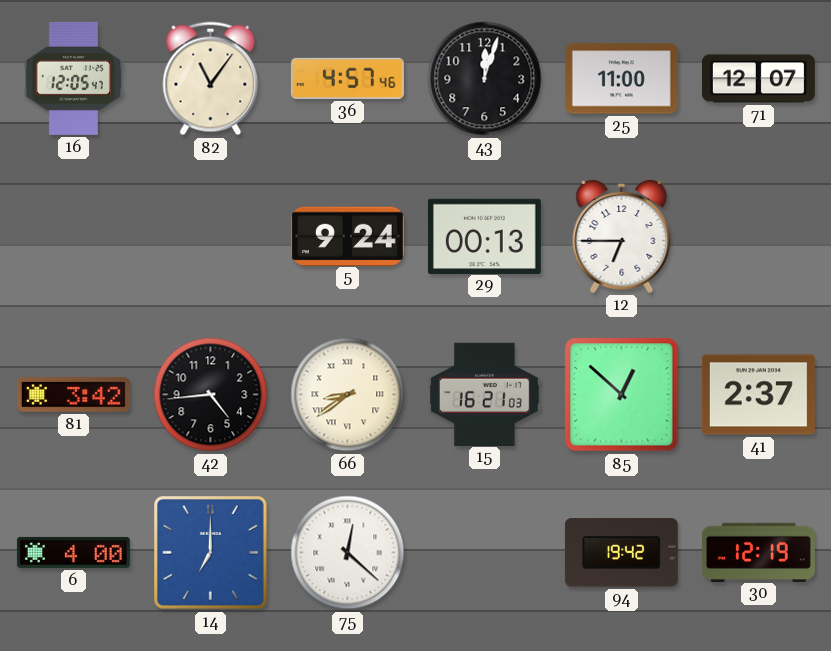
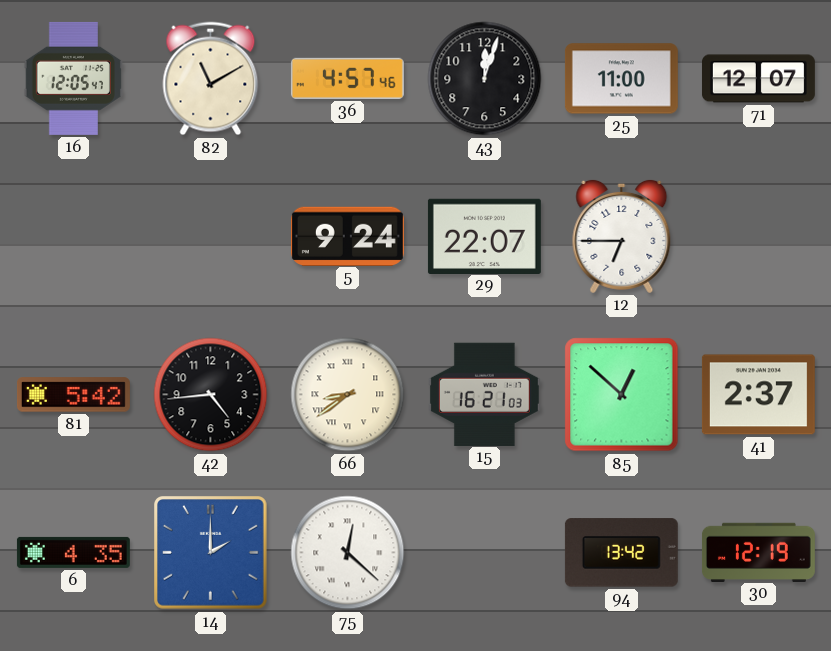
82: 11:06 -> 11:10
29: 00:13 -> 22:07
81: 3:42 -> 5:42
6: 4:00 -> 4:35
14: 7:00 -> 2:00
94: 19:42 -> 13:42
